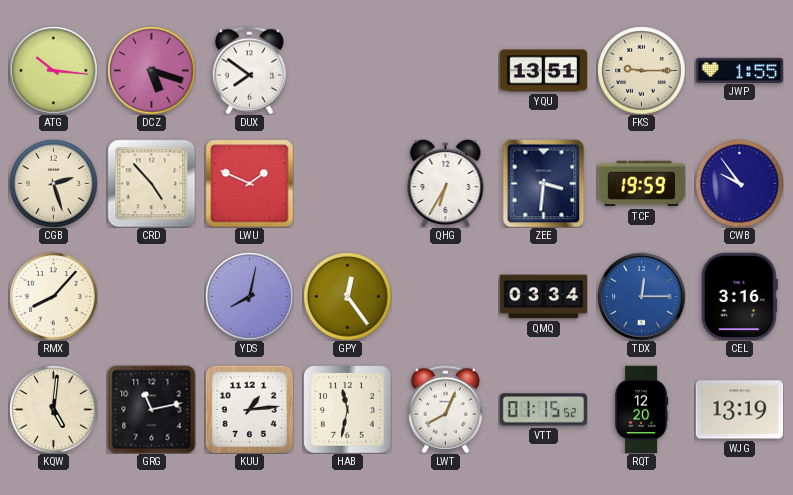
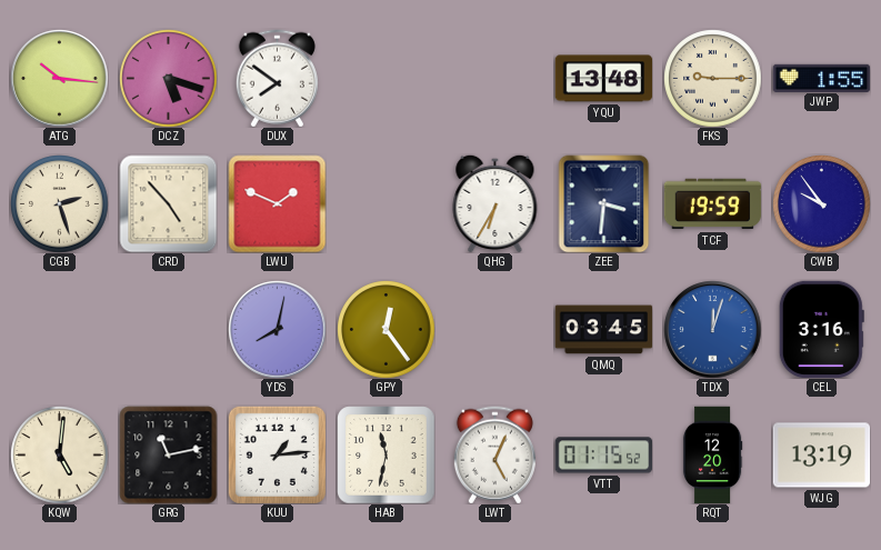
YQU: 13:51 -> 13:48
RMX: 8:07 -> none
QMQ: 03:34 -> 03:45
TDX: 12:15 -> 12:03
LWT: 8:04 -> 5:04
